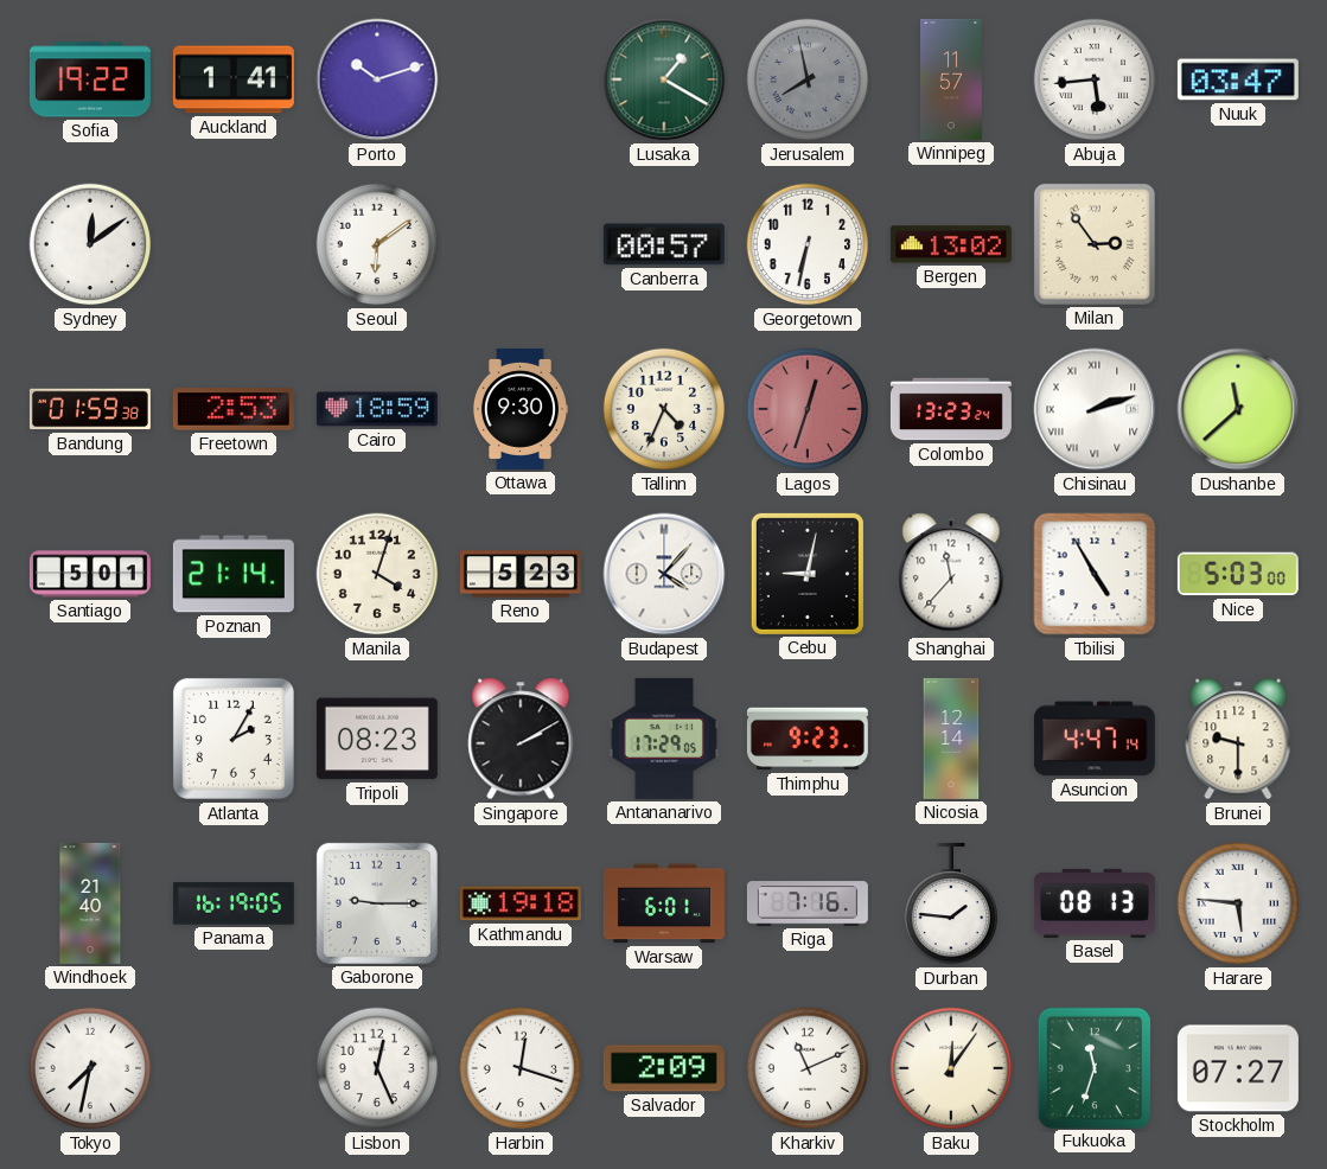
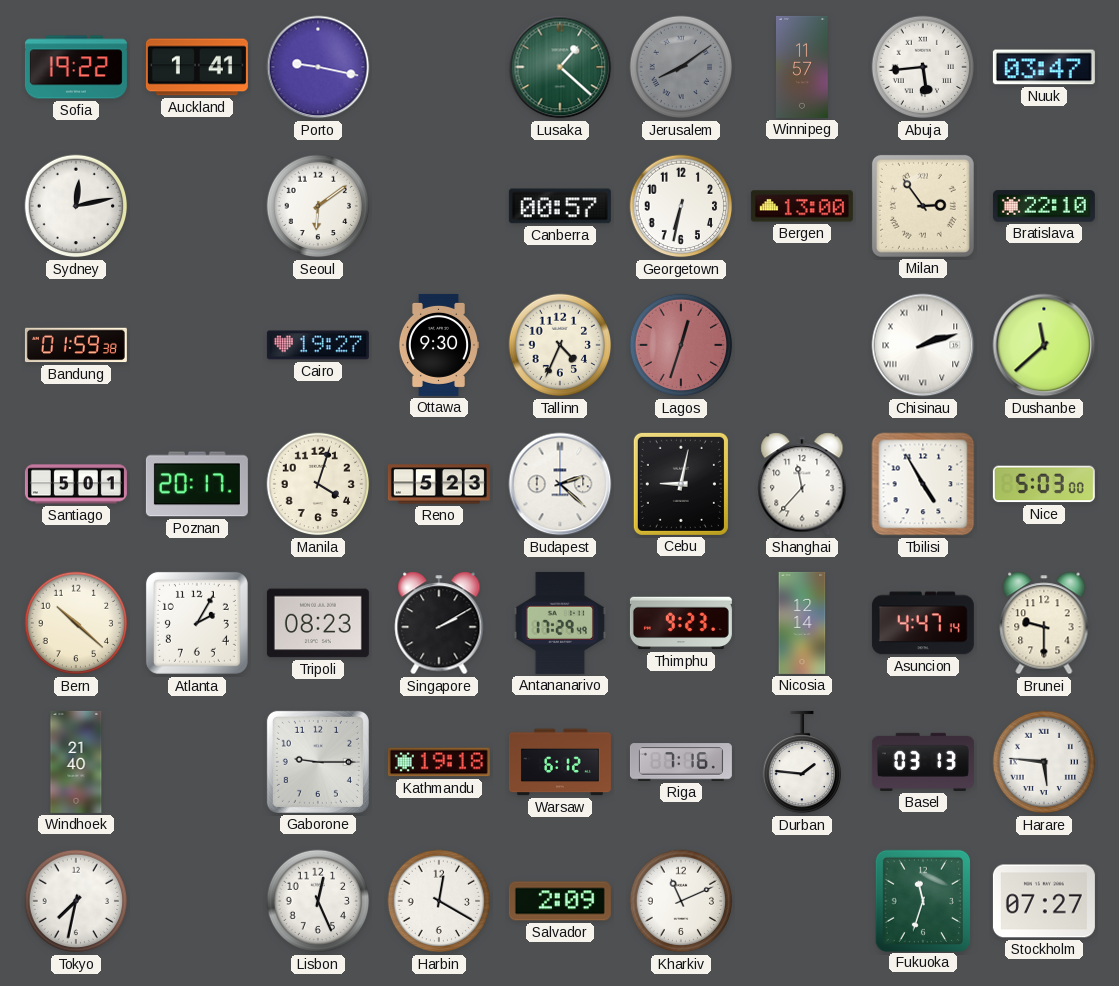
Porto: 10:12 -> 9:17
Lusaka: 1:20 -> 1:22
Jerusalem: 7:58 -> 8:09
Sydney: 12:09 -> 12:13
Bergen: 13:02 -> 13:00
Bratislava: none -> 22:10
Freetown: 2:53 -> none
Cairo: 18:59 -> 19:27
Colombo: 13:23 -> none
Poznan: 21:14 -> 20:17
Budapest: 4:07 -> 2:22
Bern: none -> 10:22
Antananarivo: 17:29:05 -> 17:29:49
Panama: 16:19 -> none
Warsaw: 6:01 -> 6:12
Basel: 08:13 -> 03:13
Harbin: 12:18 -> 12:20
Baku: 12:06 -> none
